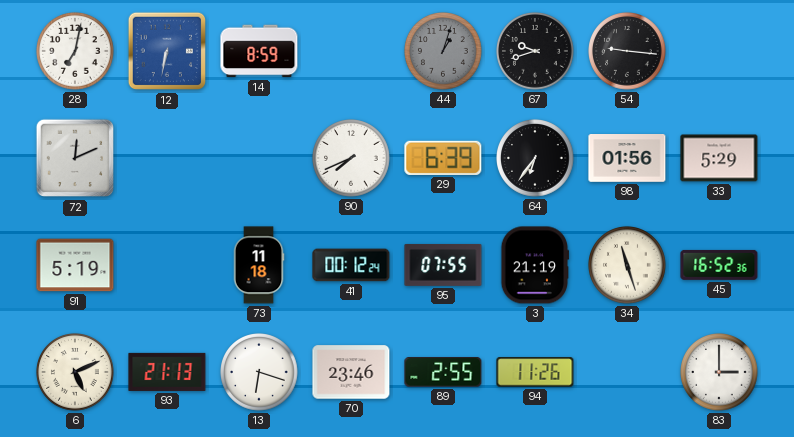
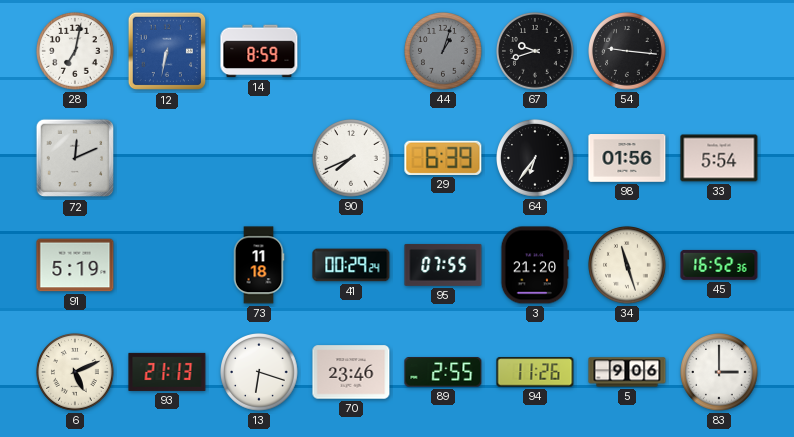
33: 5:29 -> 5:54
41: 00:12 -> 00:29
3: 21:19 -> 21:20
5: none -> 9:06
